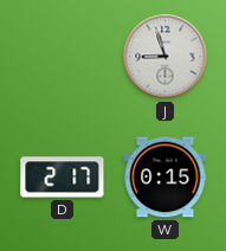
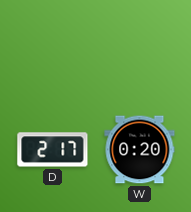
J: 8:57 -> none
W: 0:15 -> 0:20
